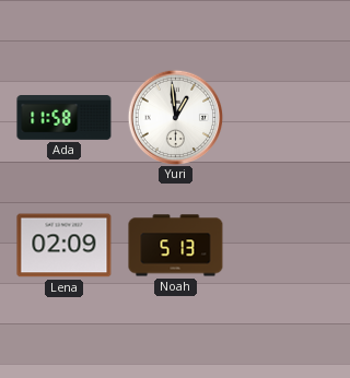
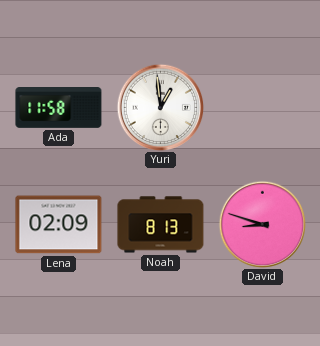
Noah: 5:13 -> 8:13
David: none -> 8:48
